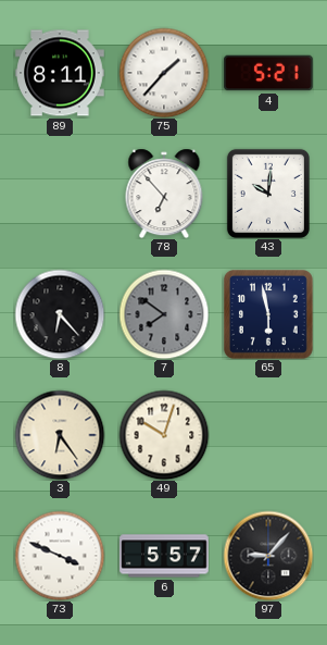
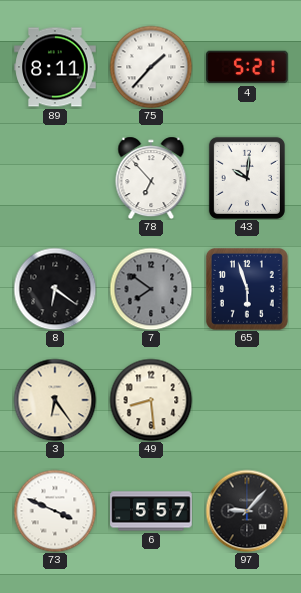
8: 6:23 -> 6:21
65: 5:58 -> 5:57
49: 10:03 -> 8:29
